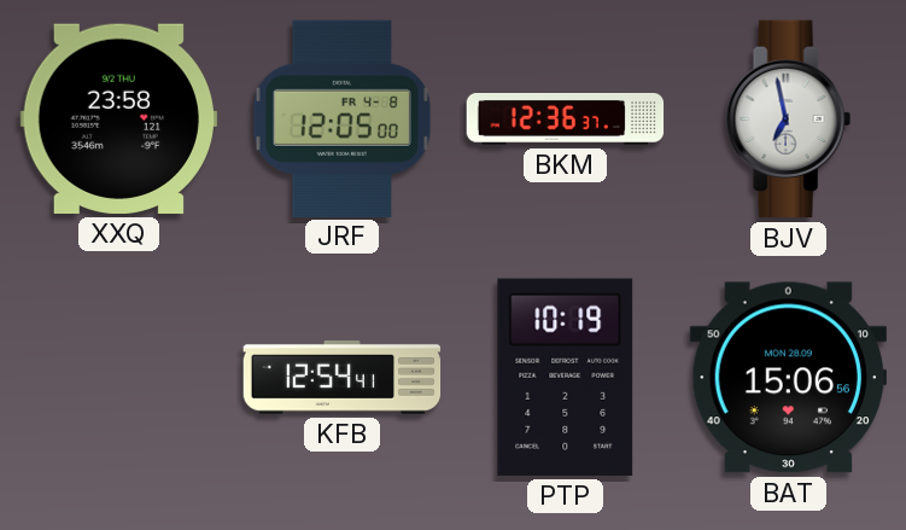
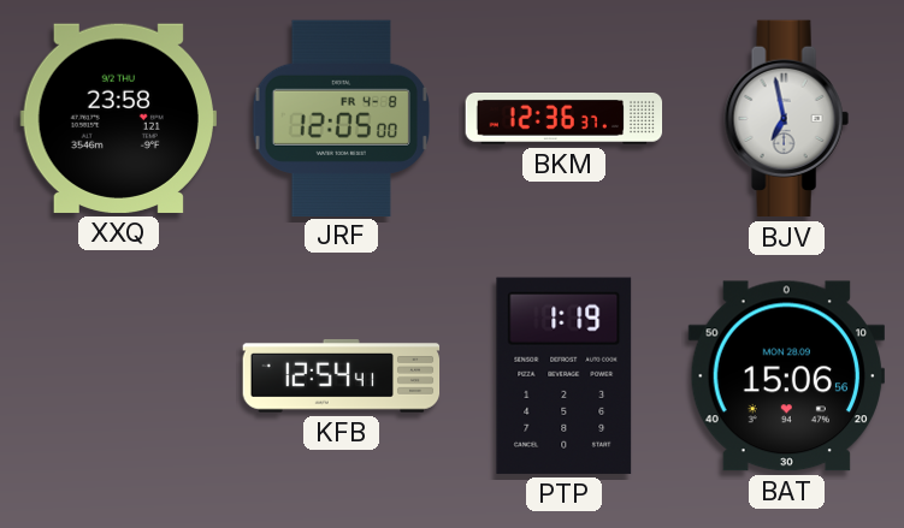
PTP: 10:19 -> 1:19
